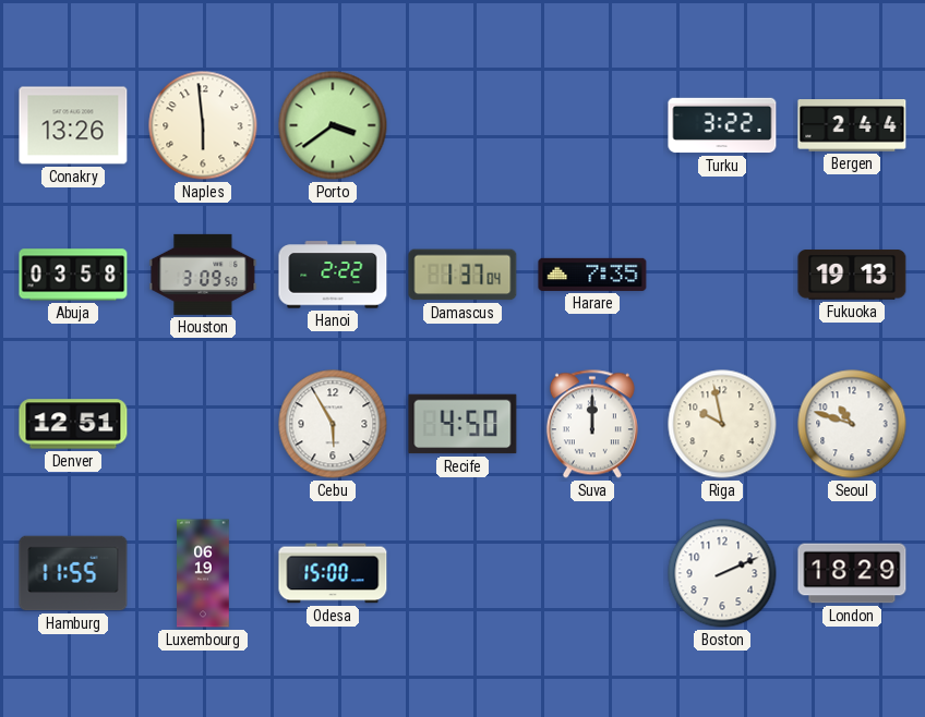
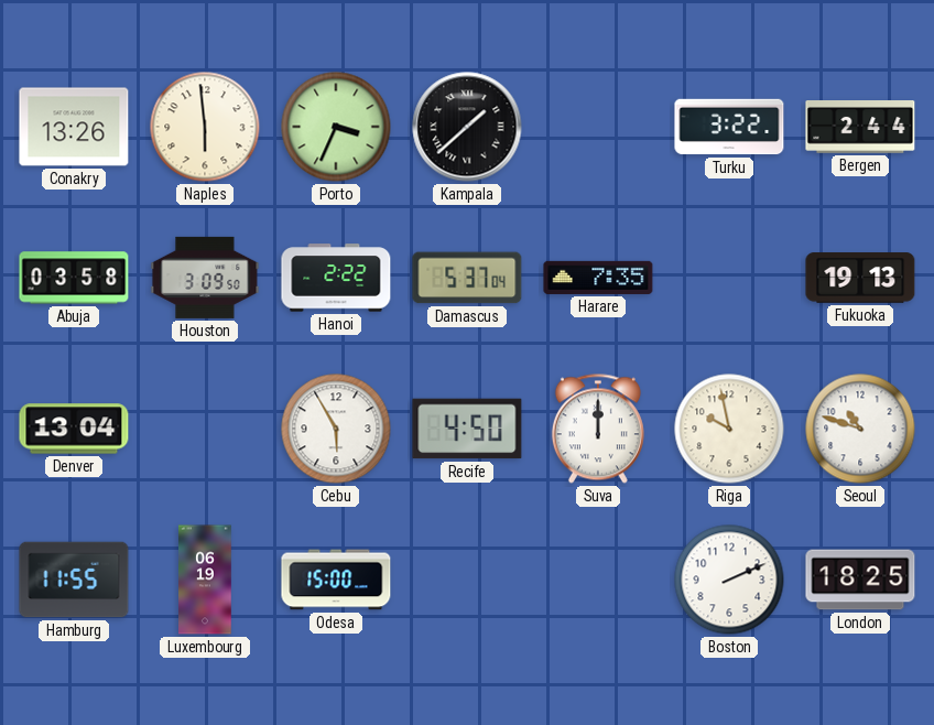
Porto: 3:39 -> 3:34
Kampala: none -> 1:38
Damascus: 1:37 -> 5:37
Denver: 12:51 -> 13:04
London: 18:29 -> 18:25
